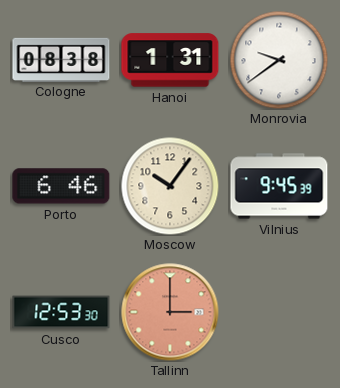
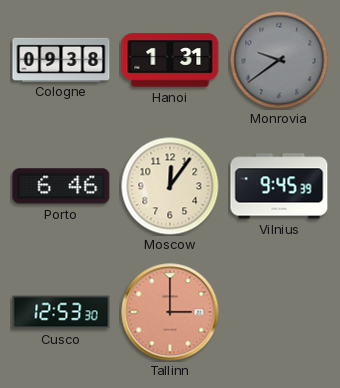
Cologne: 08:38 -> 09:38
Monrovia dial: white -> grey
Moscow: 10:06 -> 12:06
